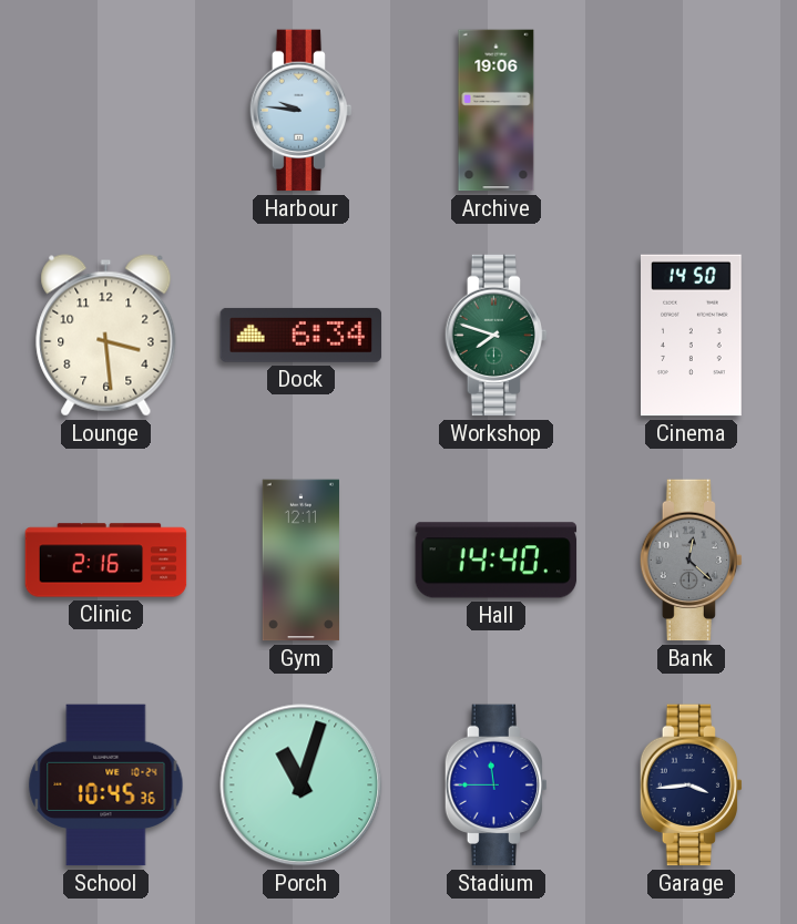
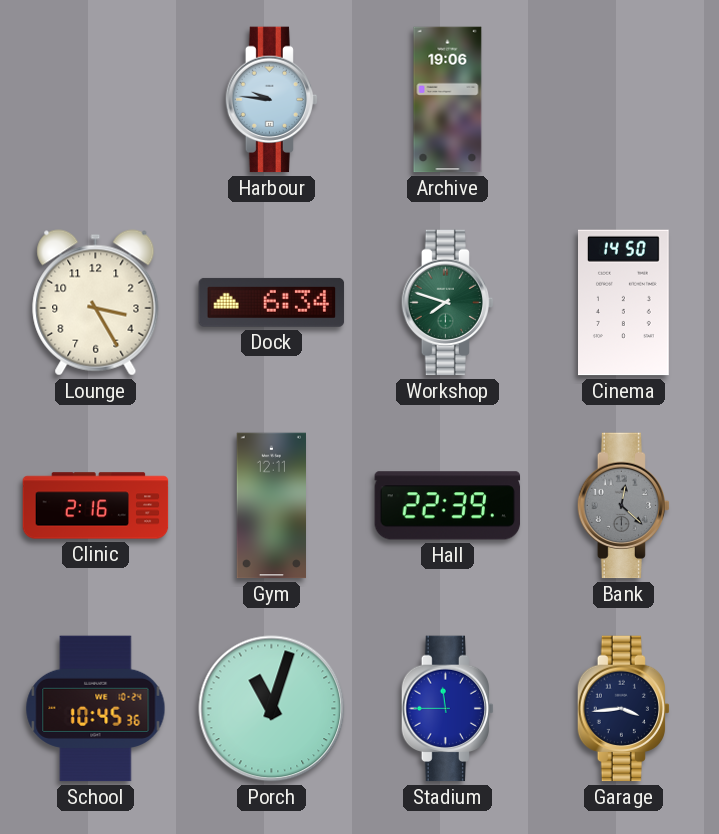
Lounge: 3:29 -> 3:25
Hall: 14:40 -> 22:39
